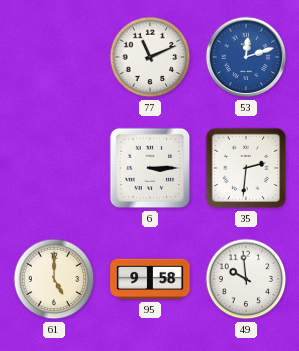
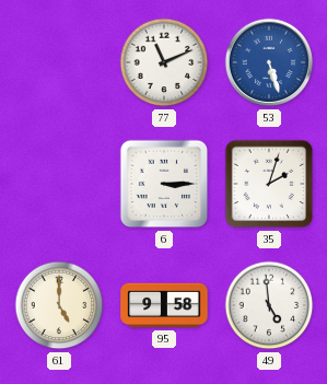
53: 12:12 -> 5:27
35: 2:31 -> 2:03
49: 9:59 -> 4:59
